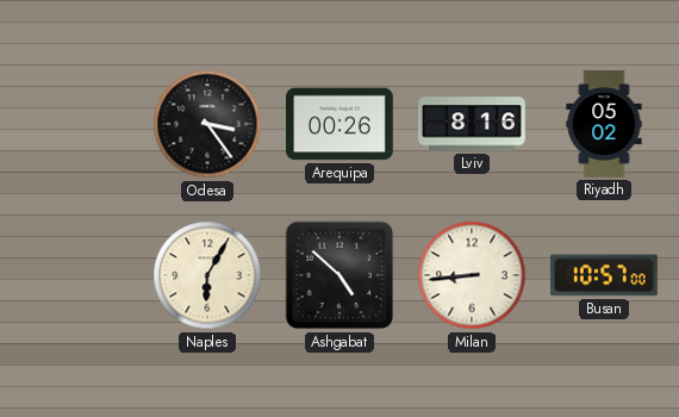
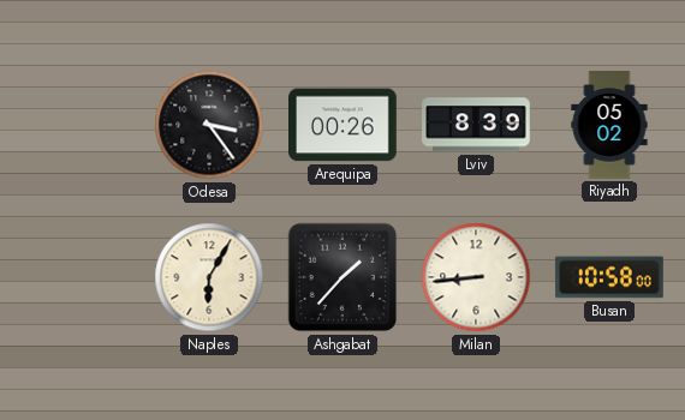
Lviv: 8:16 -> 8:39
Ashgabat: 4:52 -> 1:37
Busan: 10:57 -> 10:58
